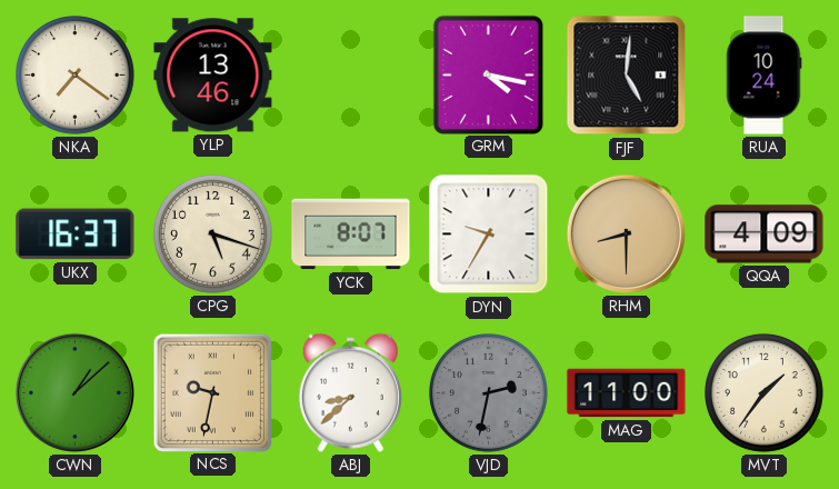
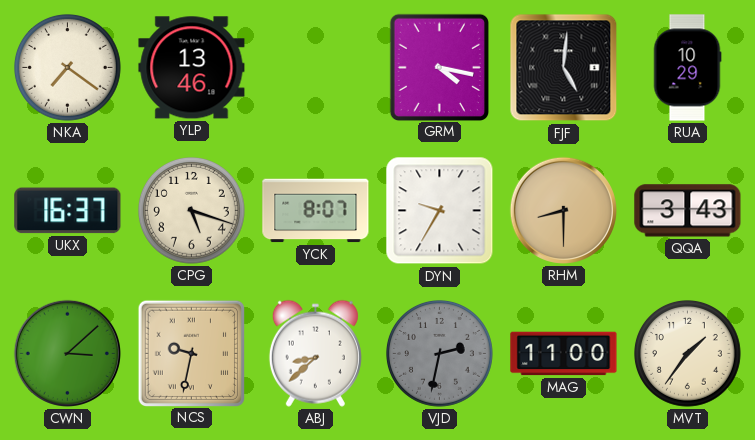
RUA: 10:24 -> 10:29
QQA: 4:09 -> 3:43
CWN: 1:08 -> 3:08
